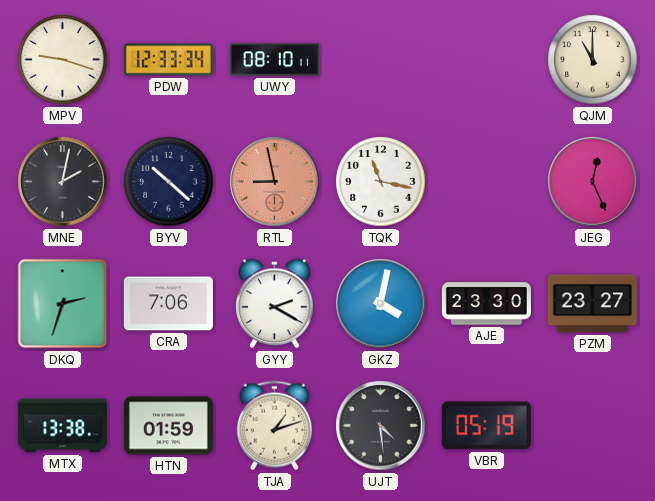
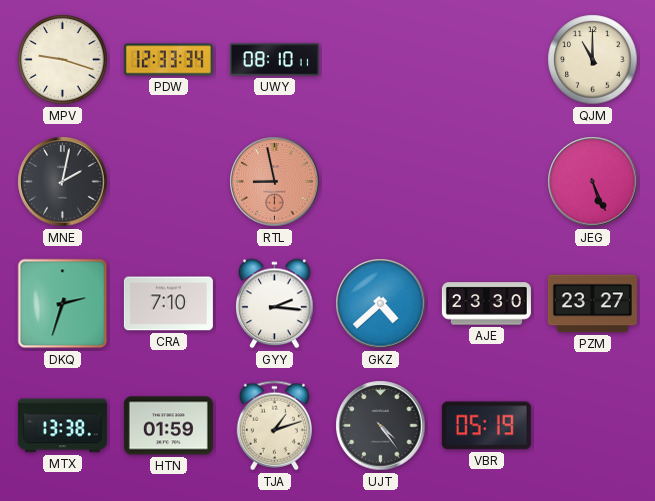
BYV: 10:22 -> none
TQK: 11:17 -> none
JEG: 12:26 -> 5:26
CRA: 7:06 -> 7:10
GYY: 2:20 -> 2:16
GKZ: 4:02 -> 4:38
UJT: 4:29 -> 4:24
